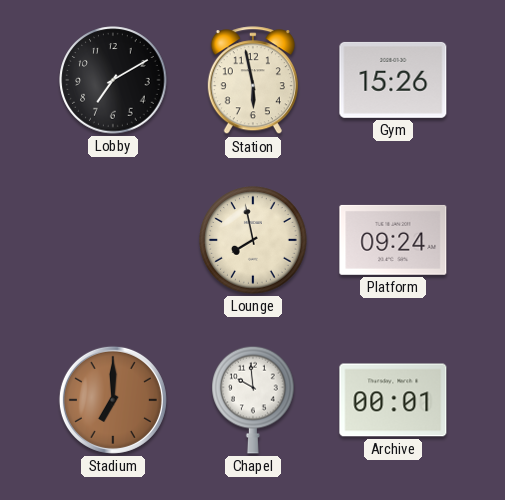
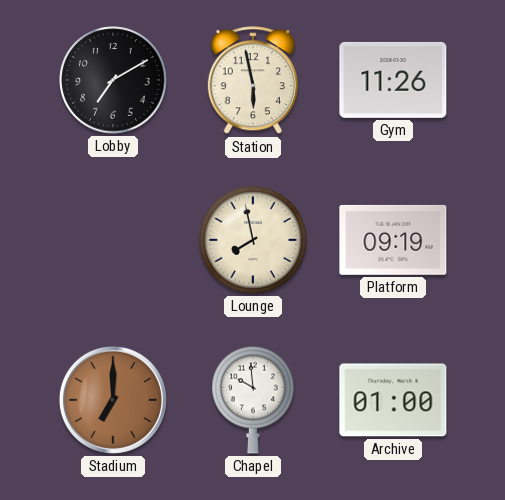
Gym: 15:26 -> 11:26
Platform: 09:24 -> 09:19
Archive: 00:01 -> 01:00
